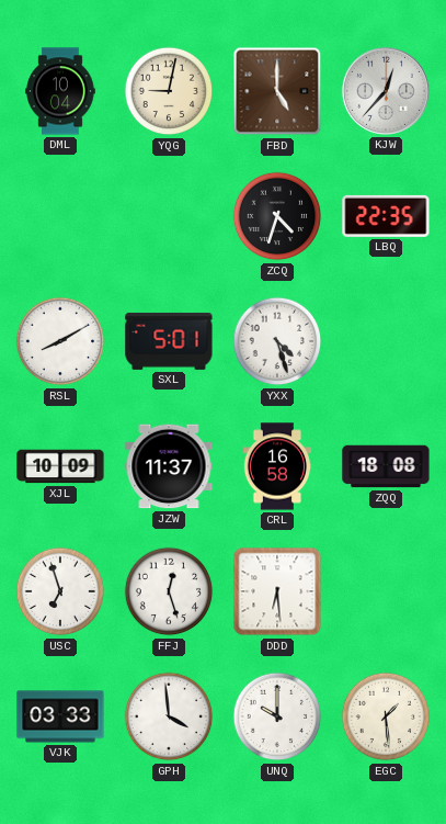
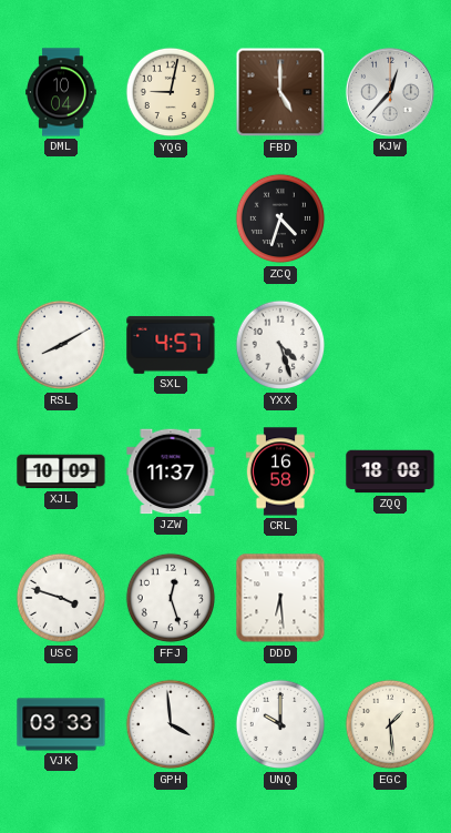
LBQ: 22:35 -> none
SXL: 5:01 -> 4:57
USC: 6:57 -> 3:48
